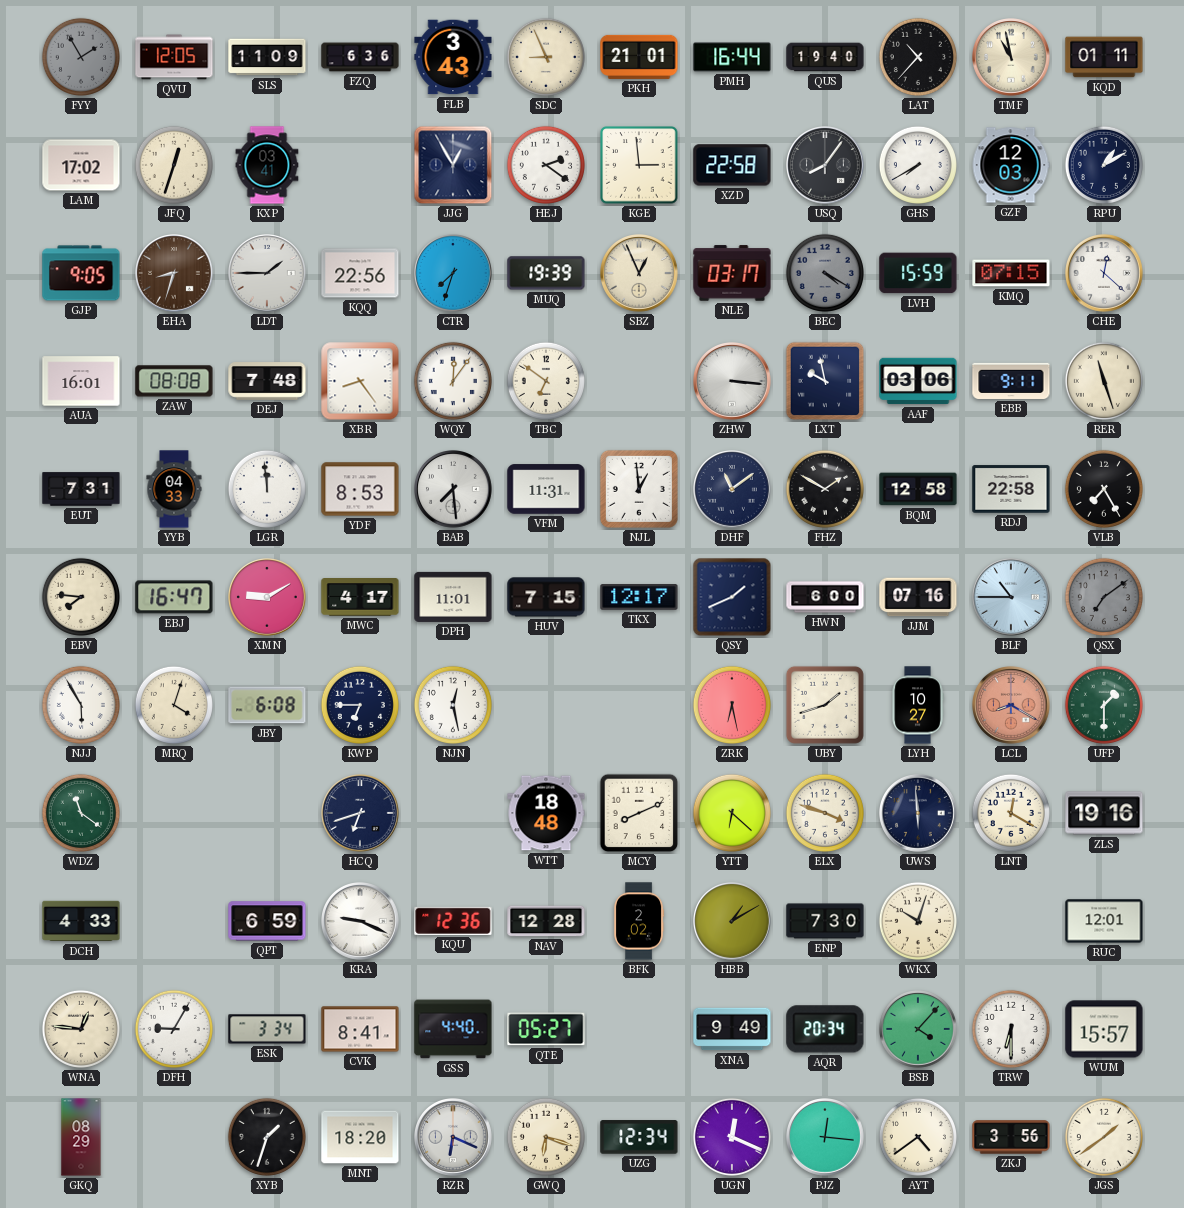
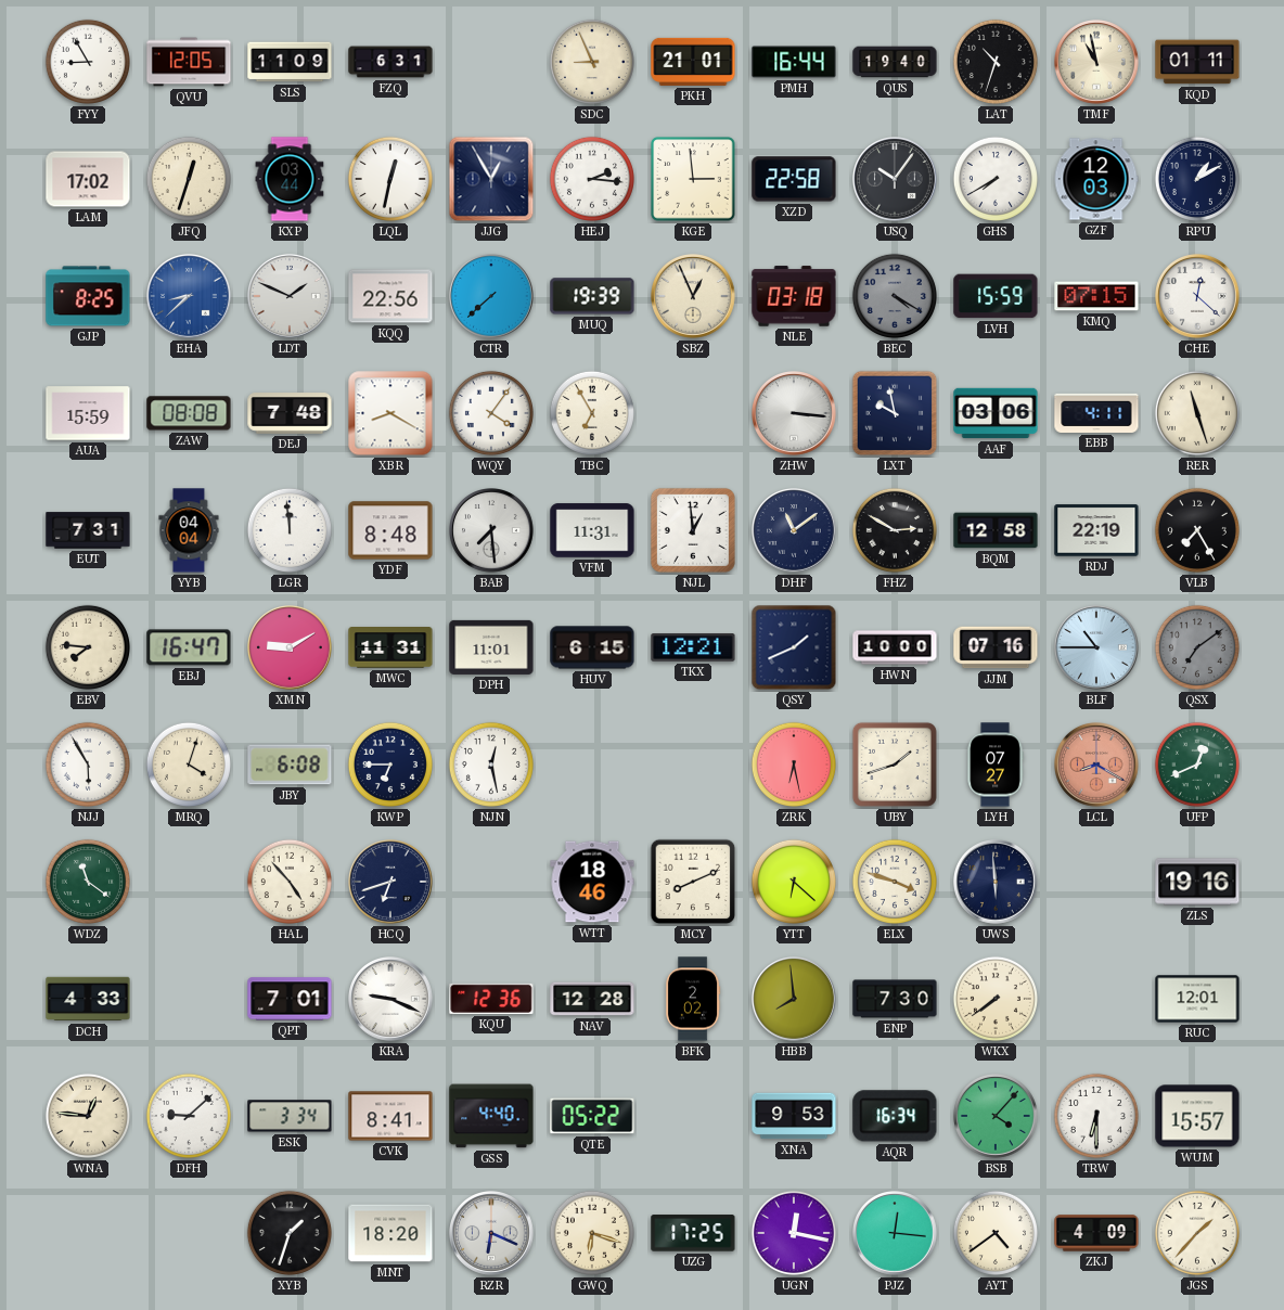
FYY: 1:55 -> 8:55
FYY dial: grey -> white
FZQ: 6:36 -> 6:31
FLB: 3:43 -> none
LAT: 10:37 -> 10:33
KXP: 03:41 -> 03:44
LQL: none -> 12:32
HEJ: 2:21 -> 2:16
USQ: 8:06 -> 10:06
GJP: 9:05 -> 8:25
EHA: 8:33 -> 8:38
EHA dial: brown -> blue
LDT: 1:45 -> 1:49
CTR: 7:33 -> 7:38
NLE: 03:17 -> 03:18
AUA: 16:01 -> 15:59
XBR: 8:24 -> 8:20
WQY: 12:06 -> 4:06
TBC: 6:51 -> 6:55
EBB: 9:11 -> 4:11
YYB: 04:33 -> 04:04
YDF: 8:53 -> 8:48
FHZ: 1:50 -> 2:50
RDJ: 22:58 -> 22:19
MWC: 4:17 -> 11:31
HUV: 7:15 -> 6:15
TKX: 12:17 -> 12:21
HWN: 6:00 -> 10:00
LYH: 10:27 -> 07:27
UFP: 1:30 -> 12:41
HAL: none -> 4:53
WTT: 18:48 -> 18:46
LNT: 12:20 -> none
QPT: 6:59 -> 7:01
HBB: 1:10 -> 7:59
WKX: 10:03 -> 7:39
DFH: 9:05 -> 9:08
QTE: 05:27 -> 05:22
XNA: 9:49 -> 9:53
AQR: 20:34 -> 16:34
GKQ: 08:29 -> none
UZG: 12:34 -> 17:25
UGN: 12:19 -> 12:17
ZKJ: 3:56 -> 4:09
JGS: 1:39 -> 1:37
